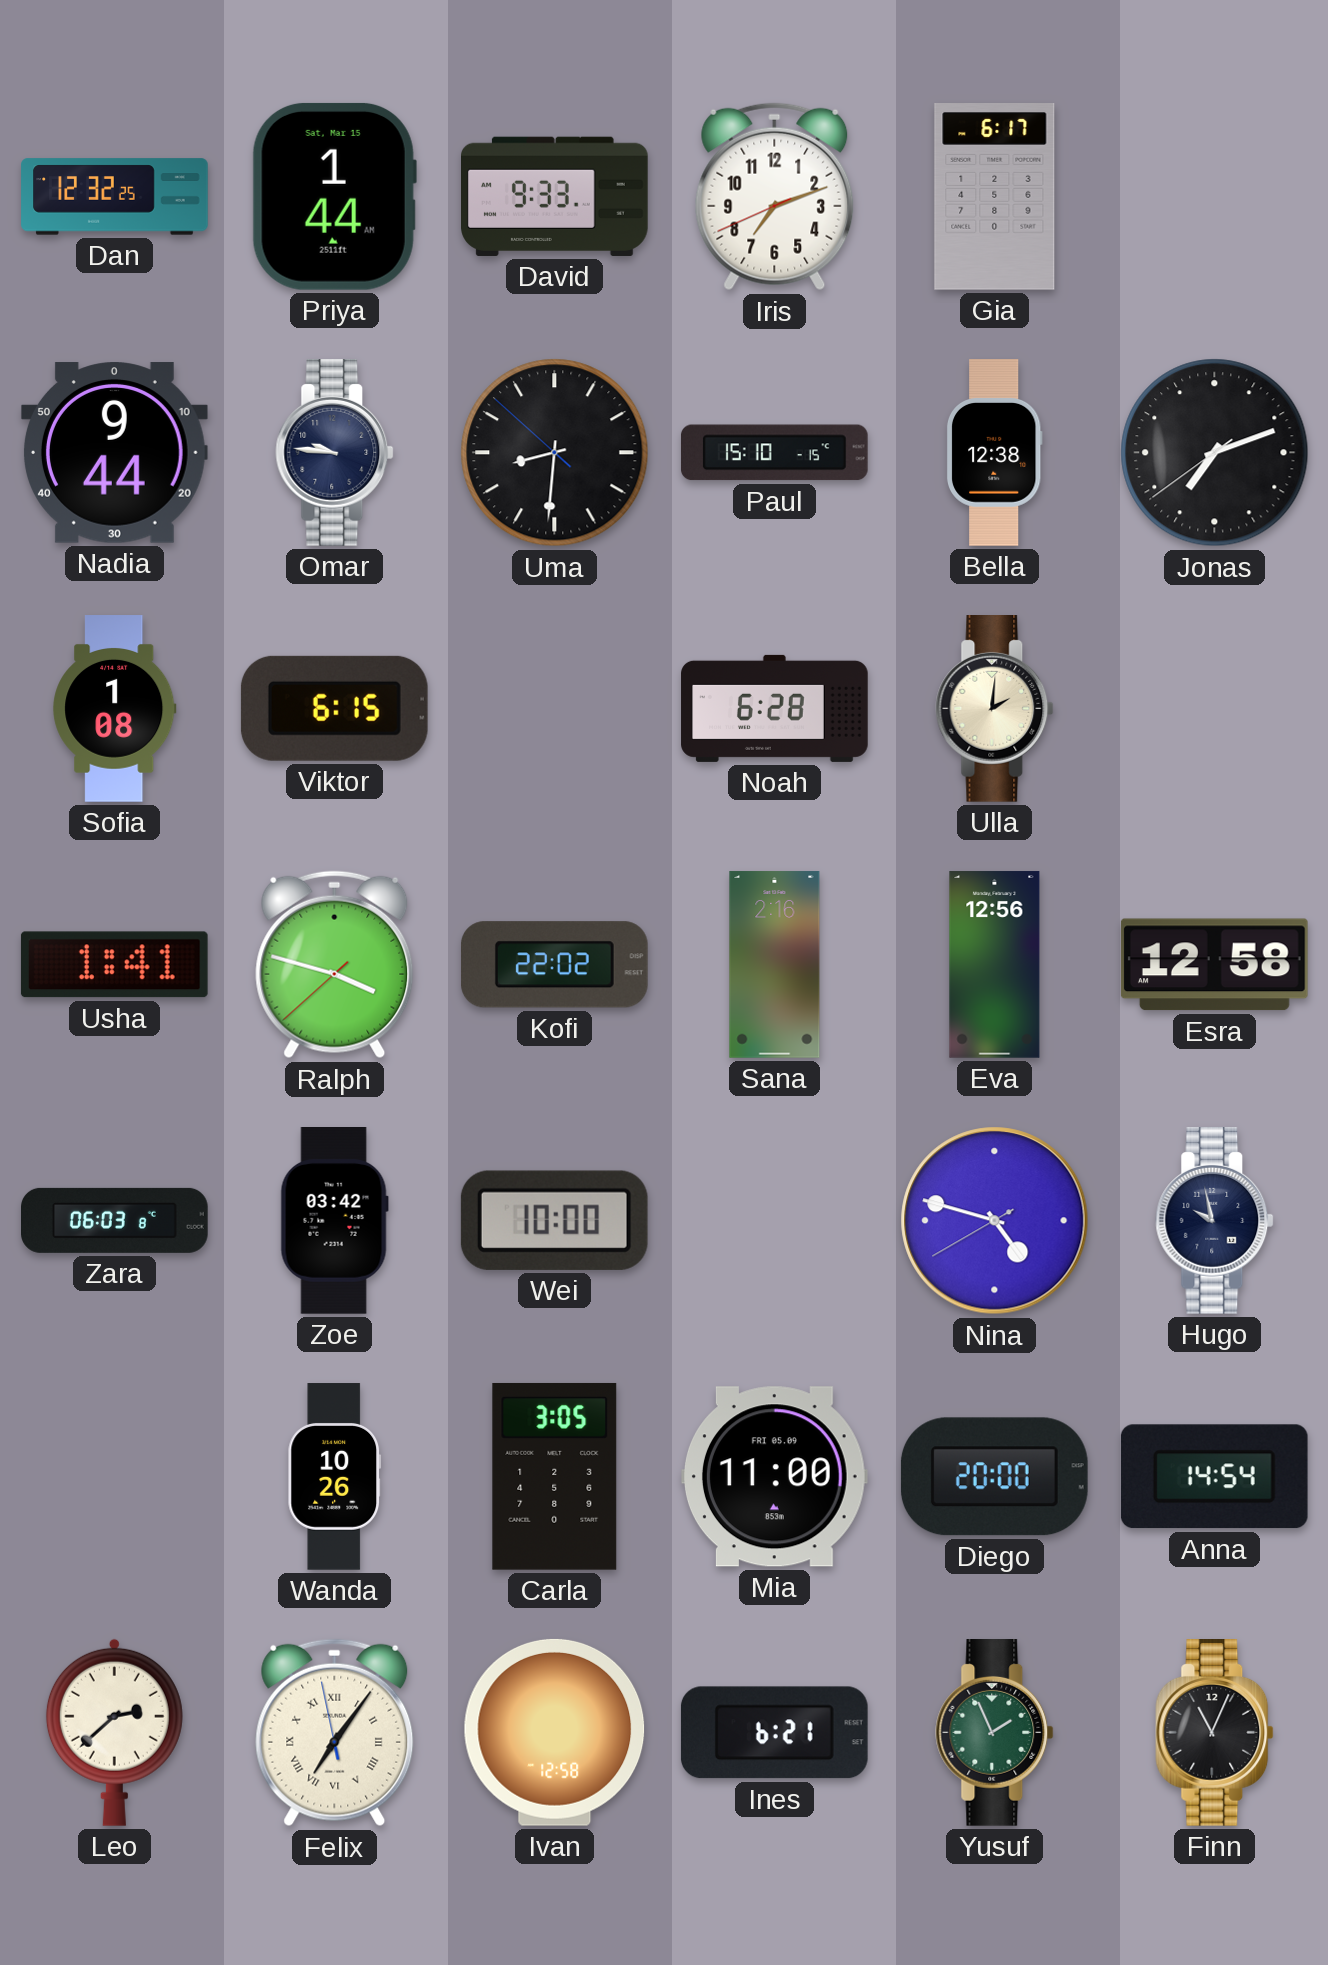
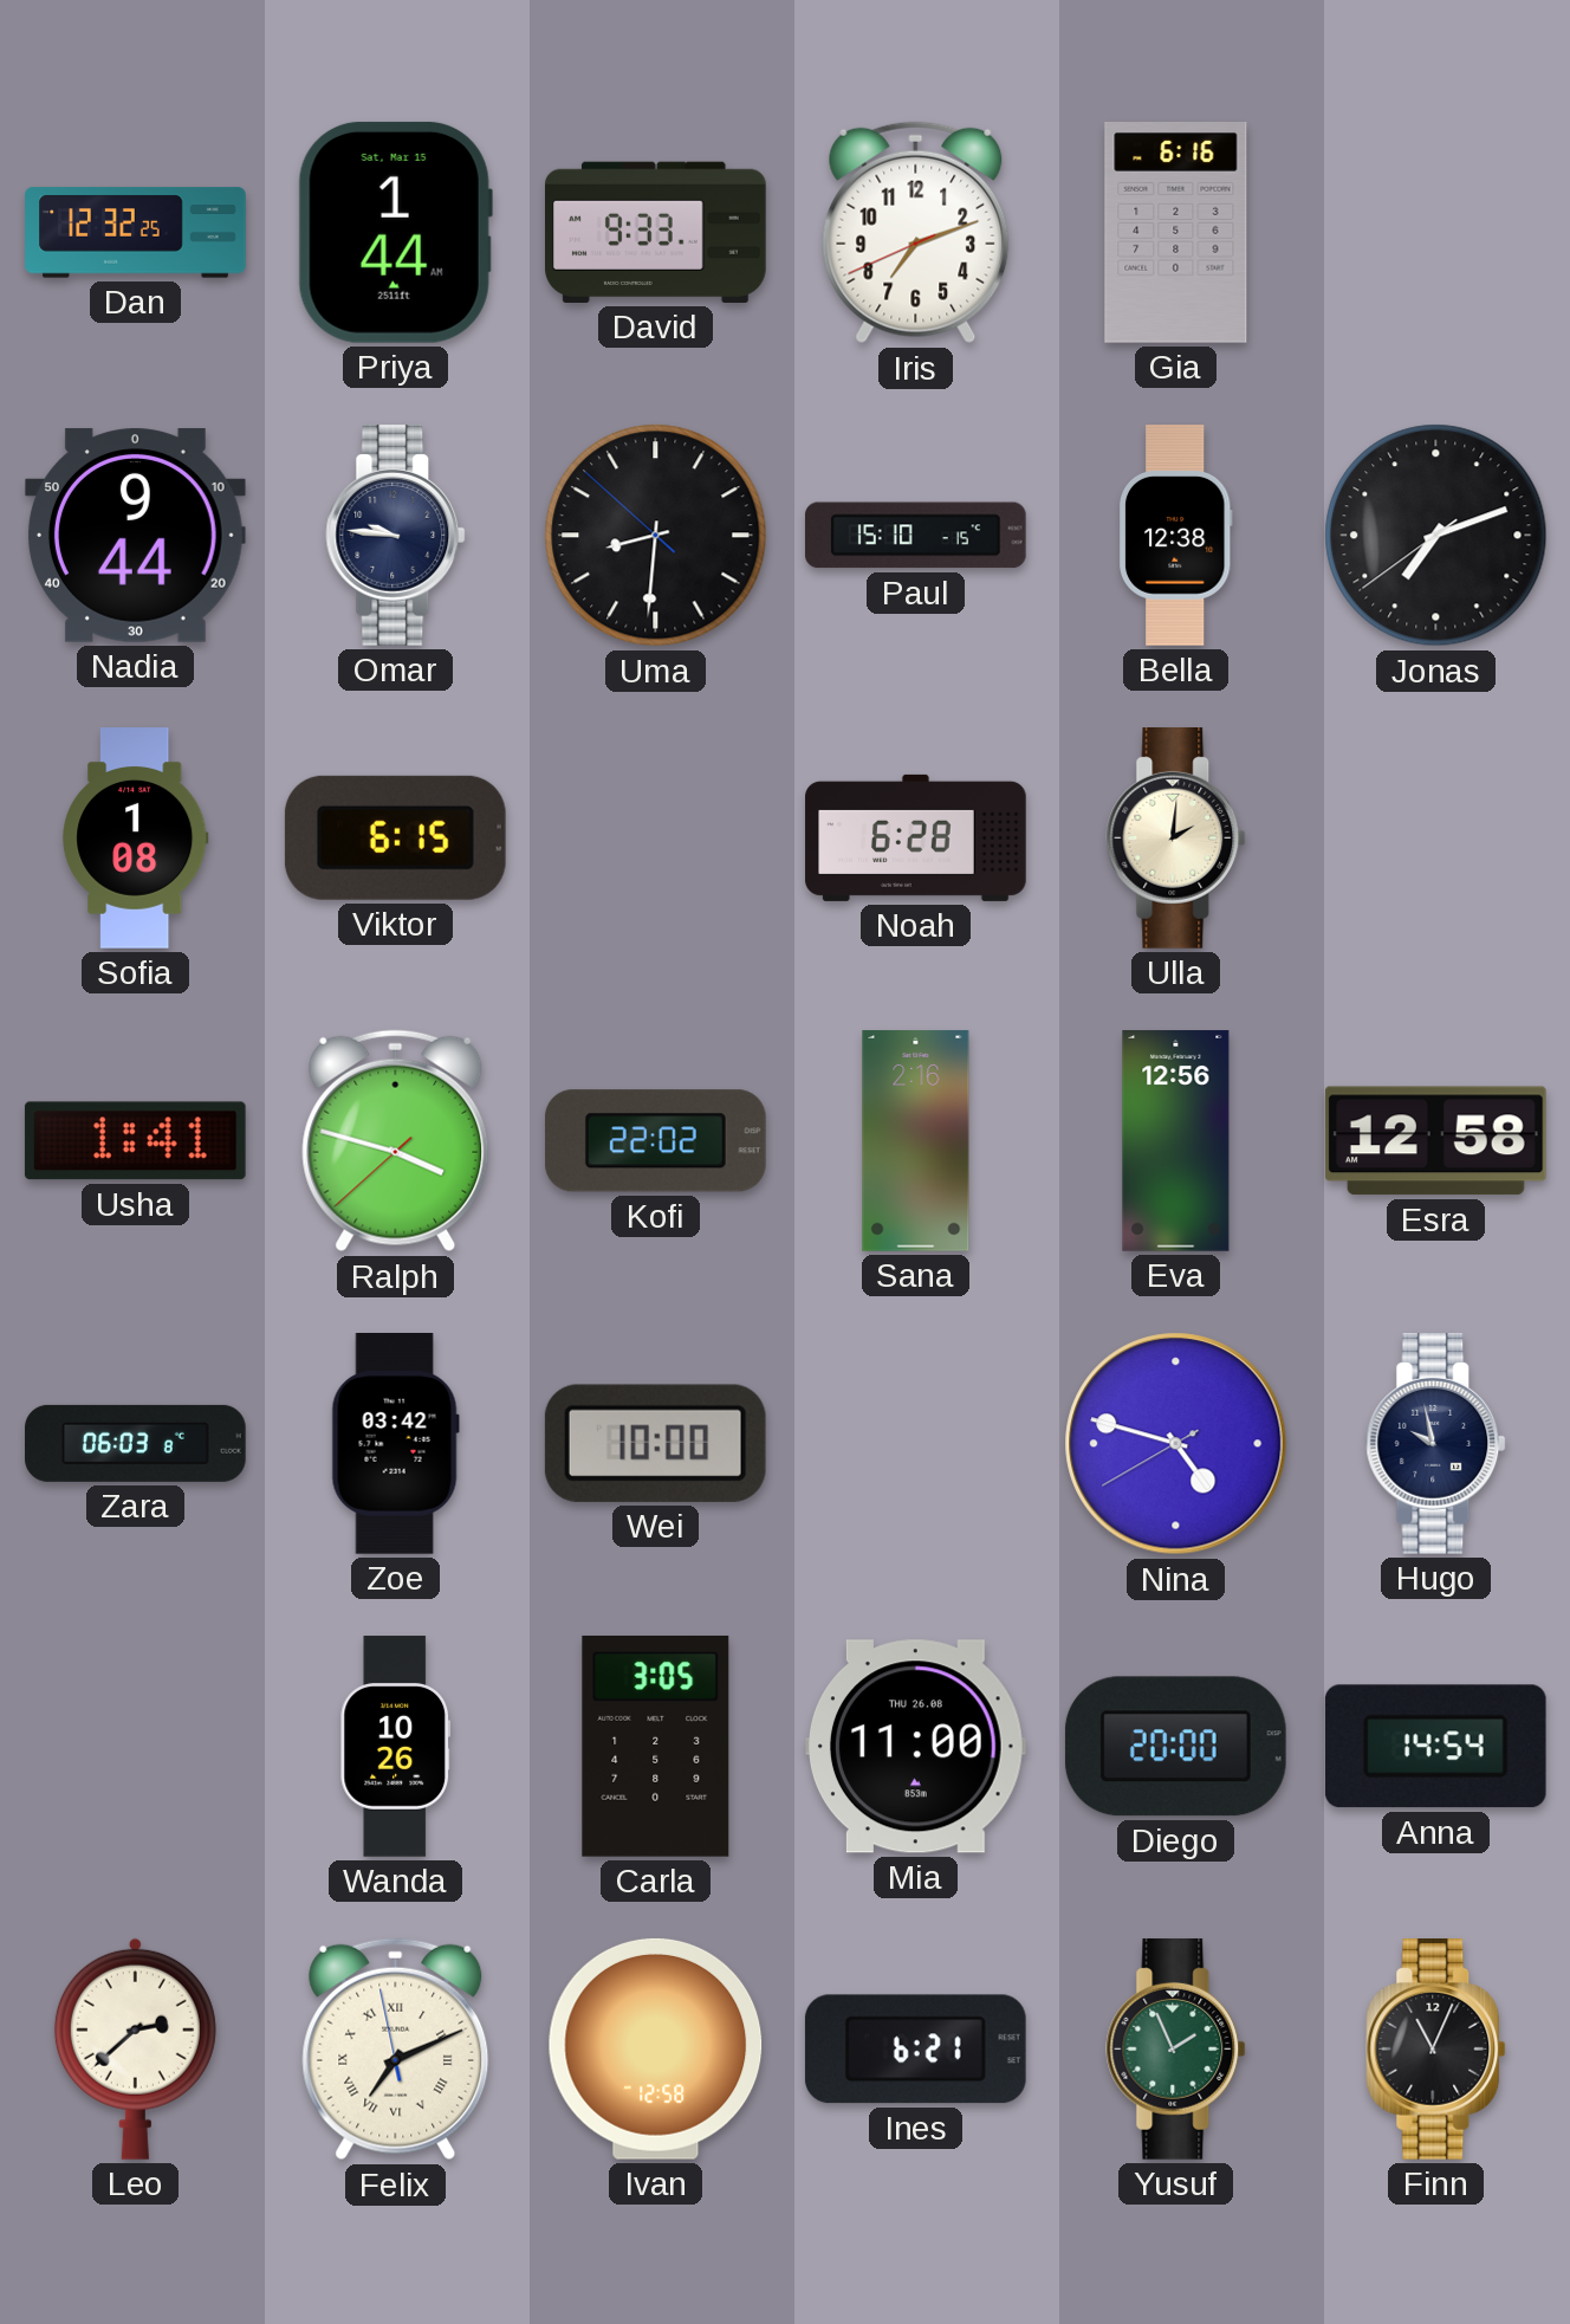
Gia: 6:17 -> 6:16
Mia date: FRI 05.09 -> THU 26.08
Felix: 7:05 -> 7:10
